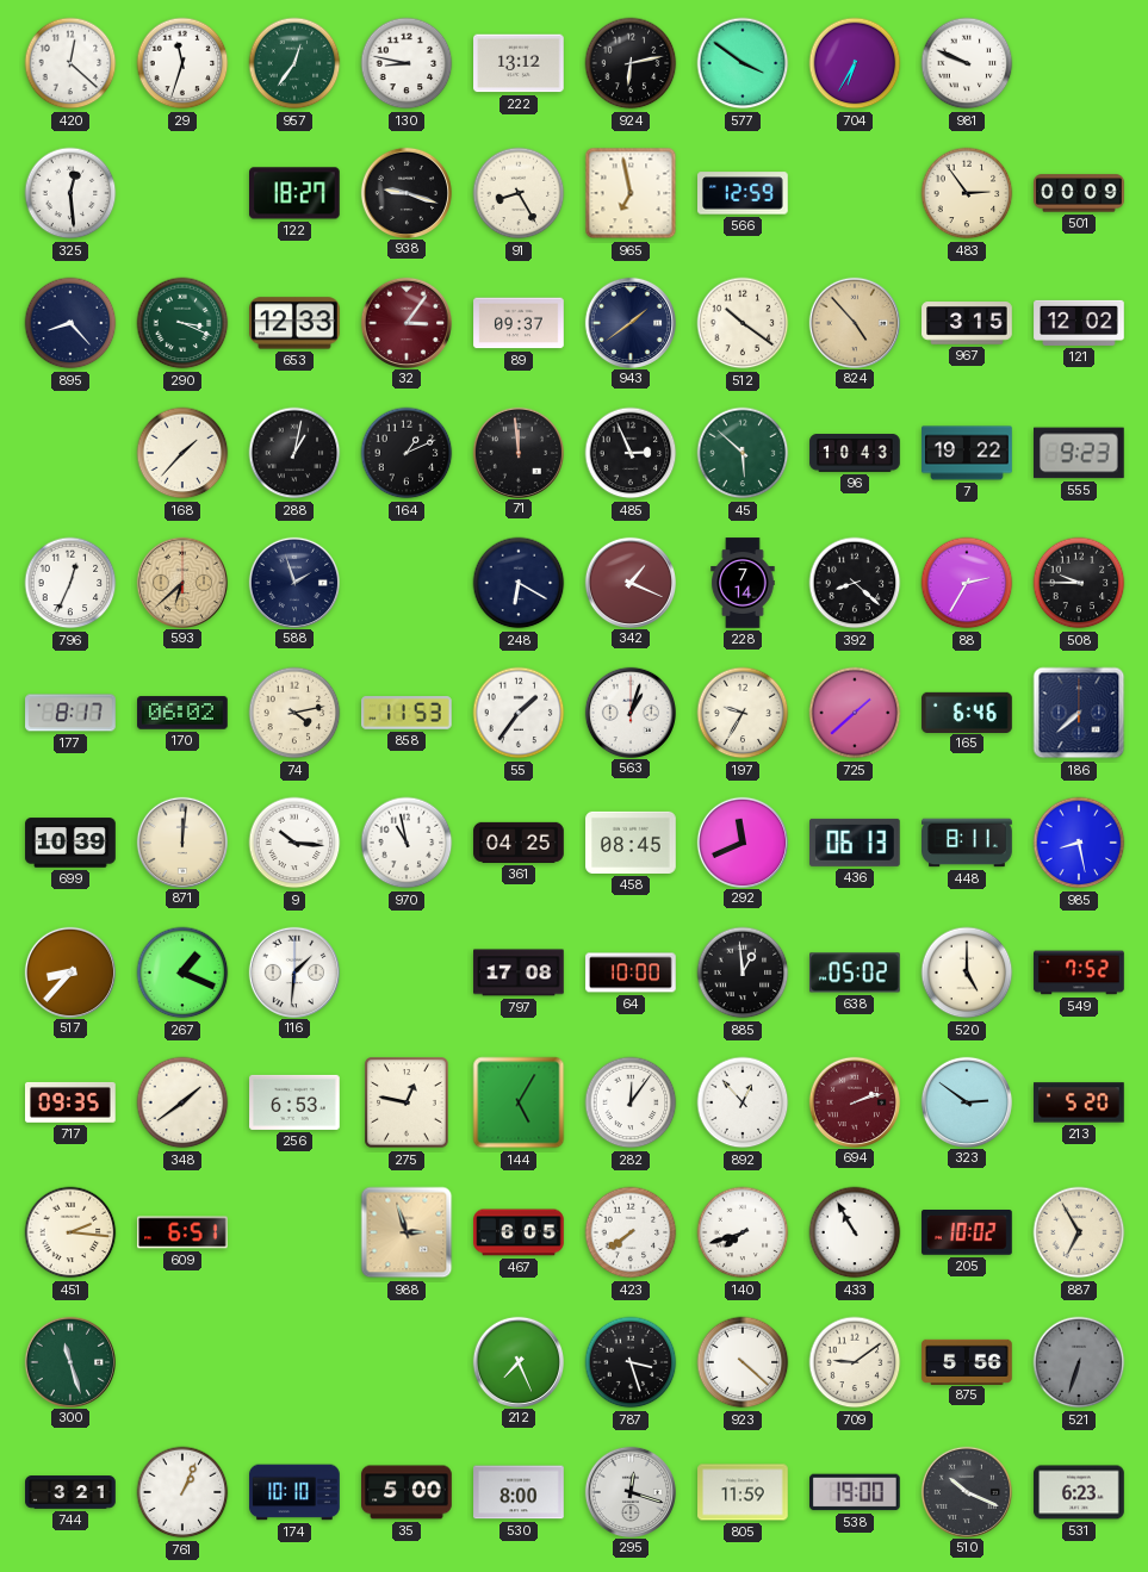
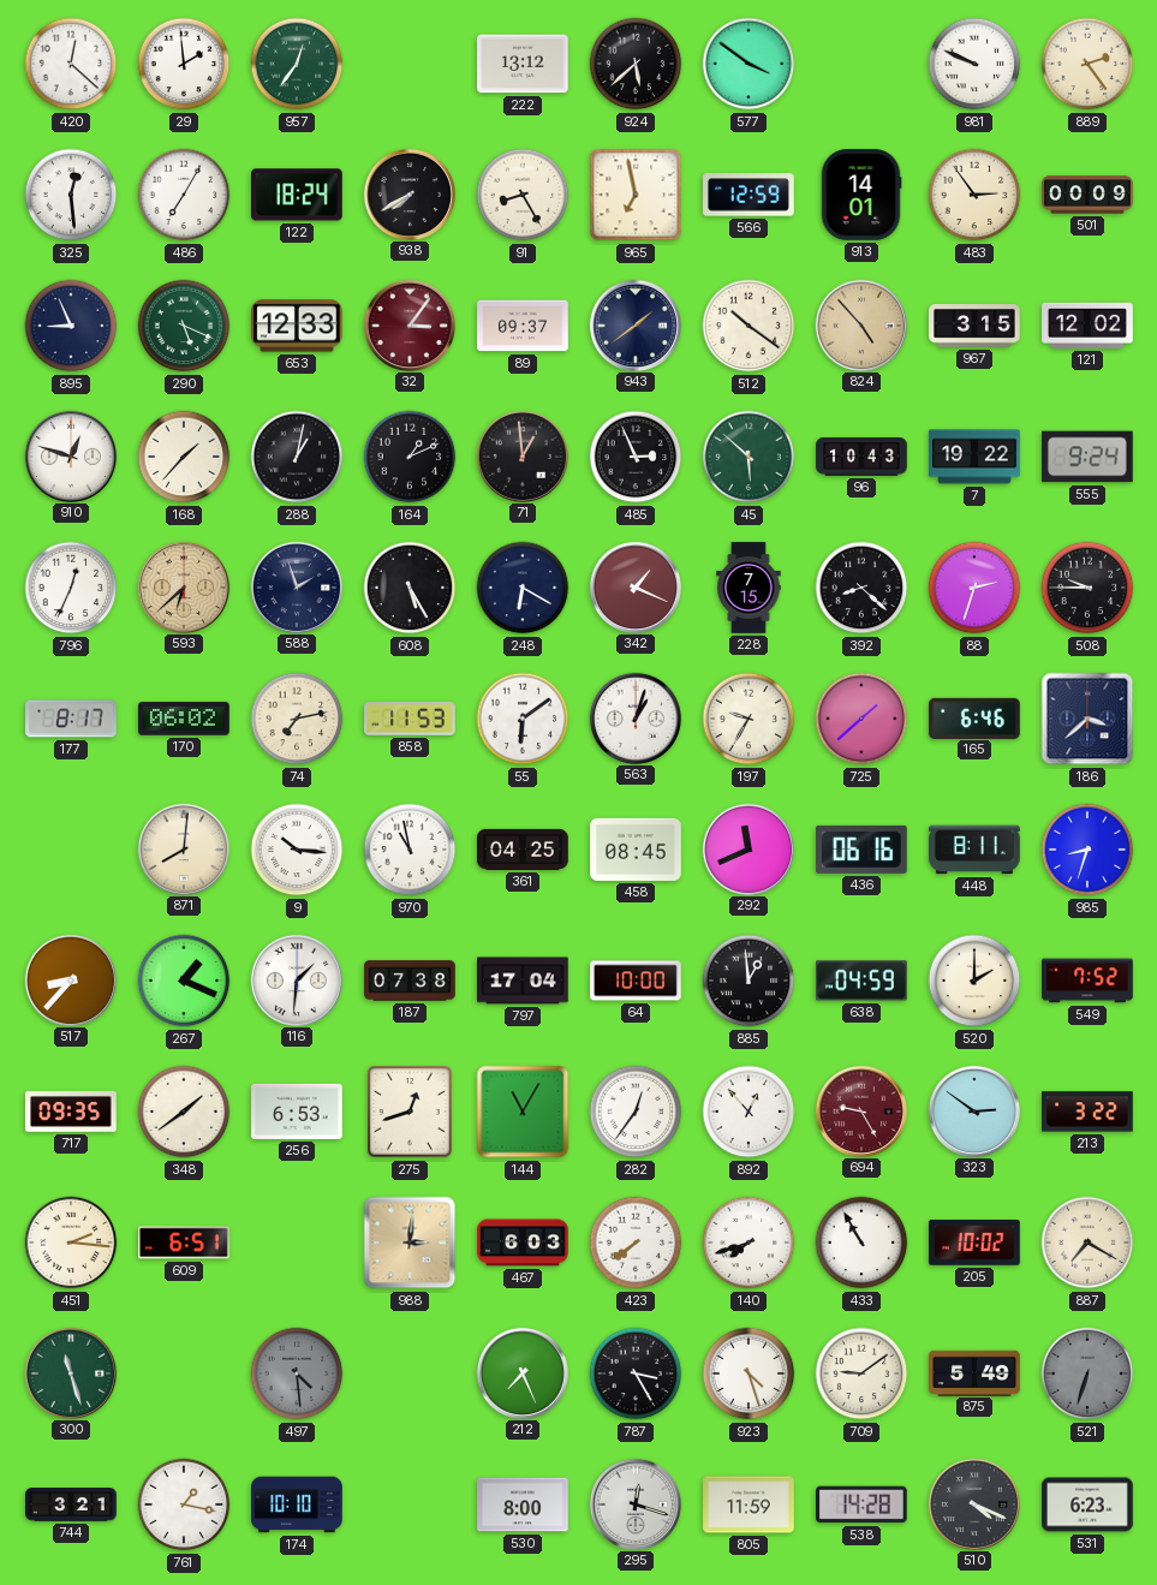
29: 11:33 -> 1:59
130: 8:47 -> none
924: 6:13 -> 5:38
704: 6:35 -> none
889: none -> 2:24
486: none -> 7:05
122: 18:27 -> 18:24
938: 9:18 -> 7:40
913: none -> 14:01
895: 8:23 -> 8:56
290: 3:19 -> 5:19
910: none -> 12:48
71: 11:59 -> 12:59
555: 9:23 -> 9:24
608: none -> 5:25
228: 7:14 -> 7:15
88: 2:35 -> 2:33
74: 4:13 -> 7:13
55: 1:36 -> 6:09
186: 7:38 -> 3:38
699: 10:39 -> none
871: 12:01 -> 8:01
436: 06:13 -> 06:16
985: 8:28 -> 8:33
187: none -> 07:38
797: 17:08 -> 17:04
638: 05:02 -> 04:59
520: 5:00 -> 2:00
275: 12:47 -> 12:42
144: 5:05 -> 11:05
282: 12:06 -> 12:36
694: 2:12 -> 9:25
213: 5:20 -> 3:22
988: 2:57 -> 3:01
467: 6:05 -> 6:03
887: 6:55 -> 7:20
497: none -> 4:29
787: 3:27 -> 3:25
923: 4:22 -> 4:27
875: 5:56 -> 5:49
761: 1:04 -> 1:17
35: 5:00 -> none
538: 19:00 -> 14:28
510: 10:19 -> 4:19
